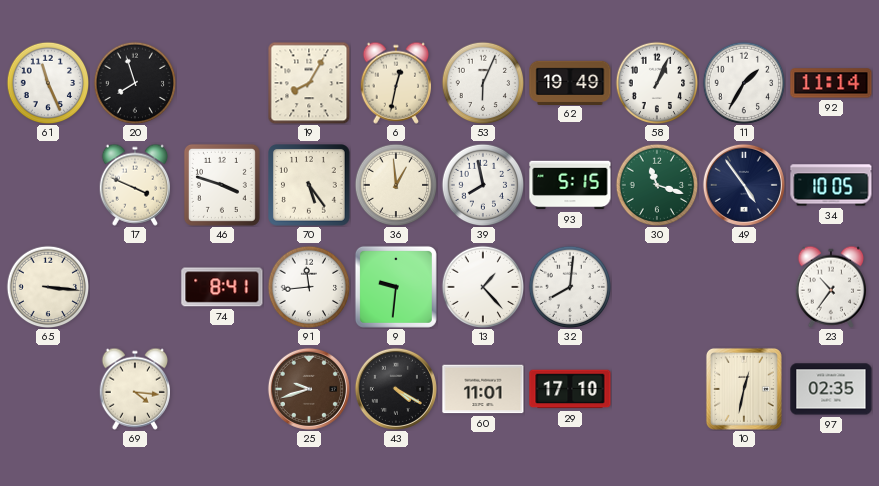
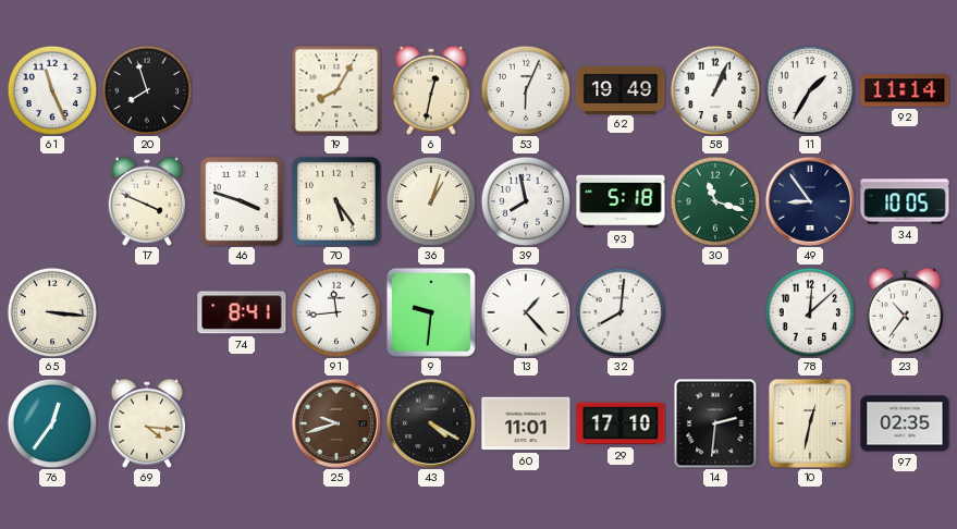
36: 12:59 -> 1:03
93: 5:15 -> 5:18
49: 4:54 -> 8:54
78: none -> 12:08
76: none -> 12:36
14: none -> 2:31
